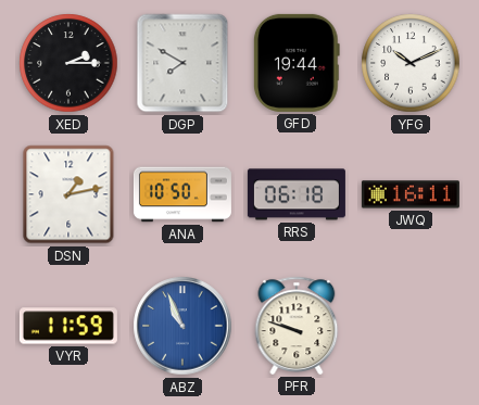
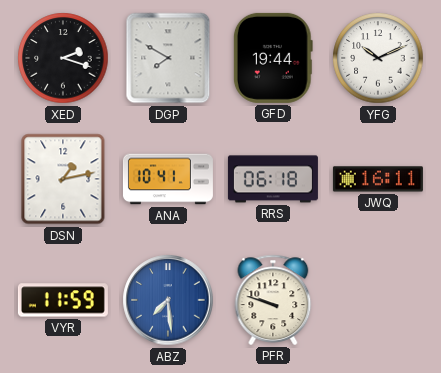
XED: 2:15 -> 2:18
ANA: 10:50 -> 10:41
ABZ: 10:56 -> 7:29
